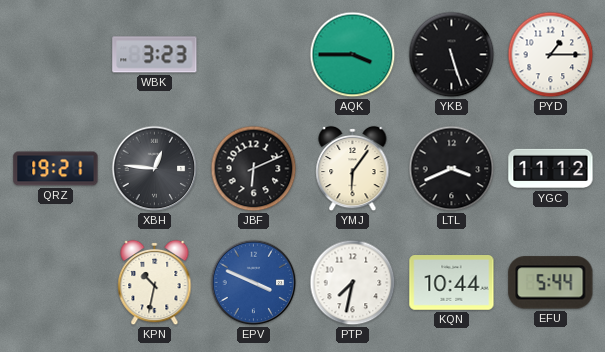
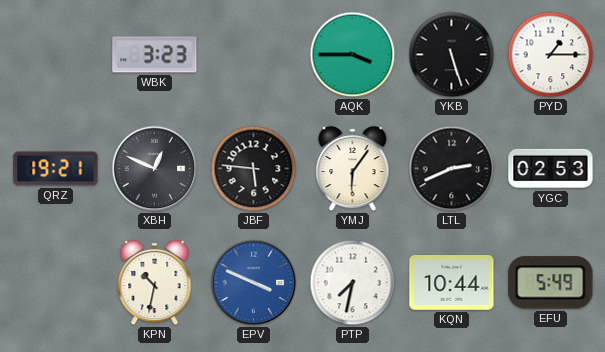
XBH: 12:46 -> 12:49
JBF: 6:11 -> 5:46
LTL: 3:41 -> 2:41
YGC: 11:12 -> 02:53
EFU: 5:44 -> 5:49
